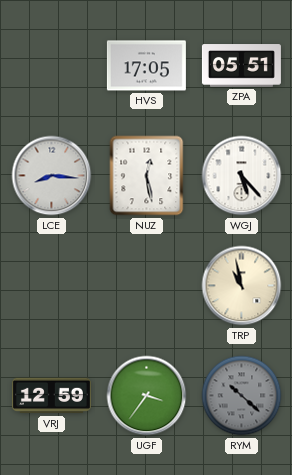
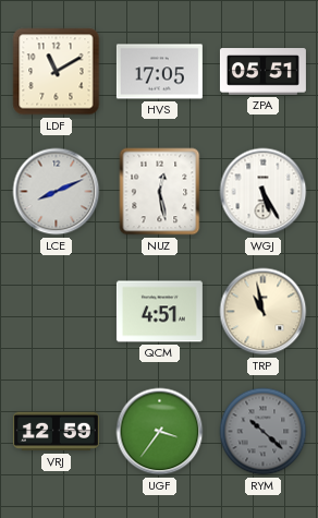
LDF: none -> 11:10
LCE: 8:16 -> 8:11
WGJ: 5:23 -> 5:25
QCM: none -> 4:51
